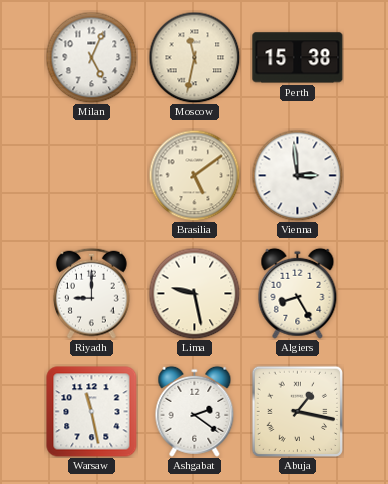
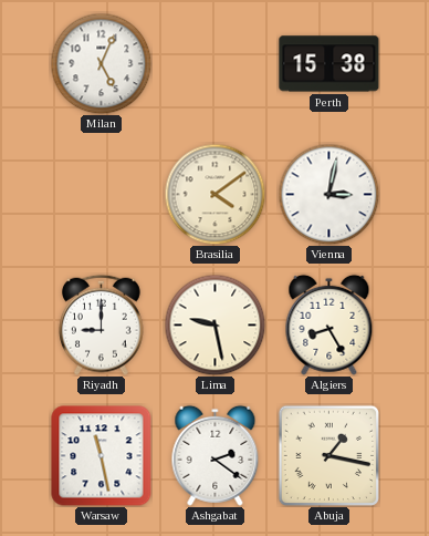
Moscow: 11:32 -> none
Brasilia: 5:09 -> 4:09
Vienna: 2:59 -> 3:02
